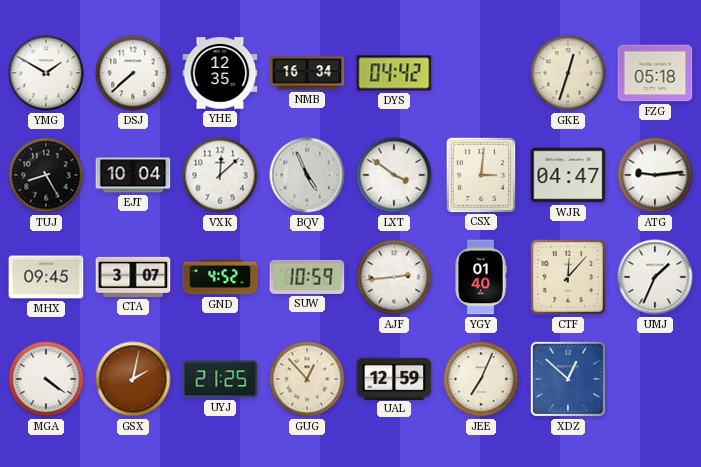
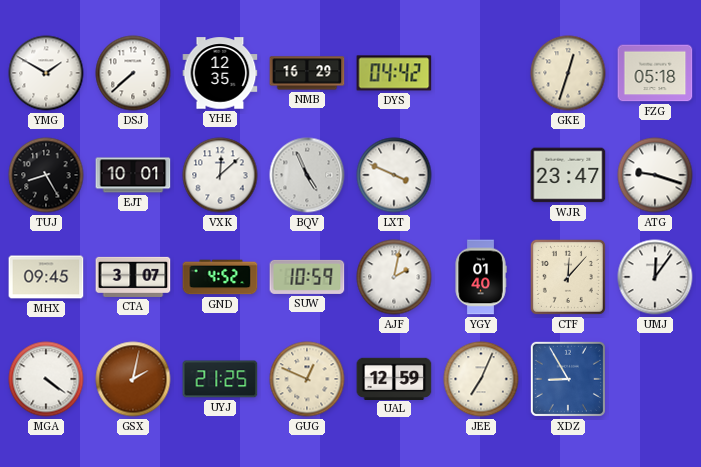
NMB: 16:34 -> 16:29
EJT: 10:04 -> 10:01
LXT: 3:51 -> 3:49
CSX: 3:01 -> none
WJR: 04:47 -> 23:47
ATG: 9:14 -> 9:18
AJF: 2:44 -> 2:02
UMJ: 1:34 -> 12:06
GUG: 12:53 -> 12:49
XDZ: 12:52 -> 8:55
